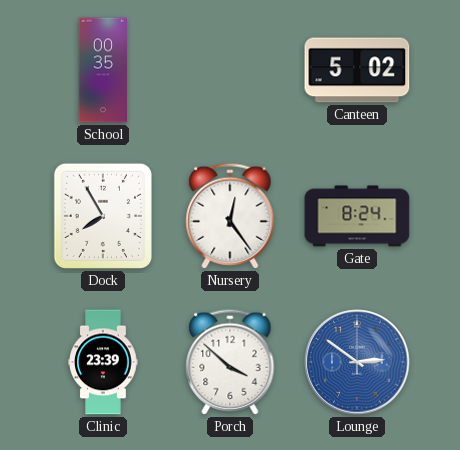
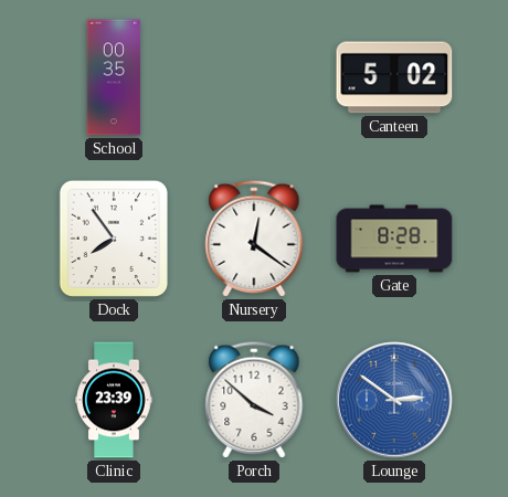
Dock: 7:55 -> 7:54
Nursery: 12:24 -> 12:21
Gate: 8:24 -> 8:28
